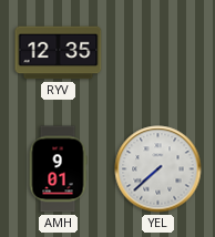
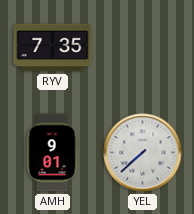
RYV: 12:35 -> 7:35
